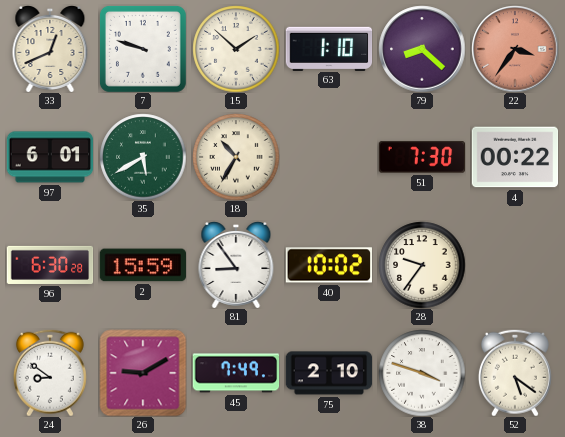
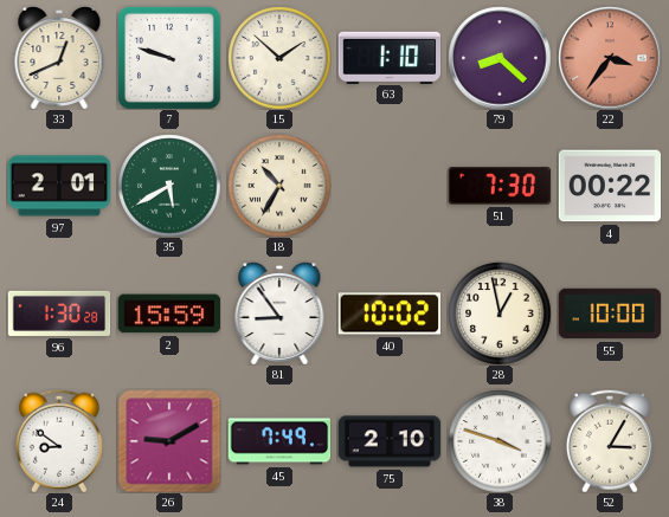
97: 6:01 -> 2:01
96: 6:30 -> 1:30
28: 9:36 -> 12:58
55: none -> 10:00
52: 5:21 -> 3:05
